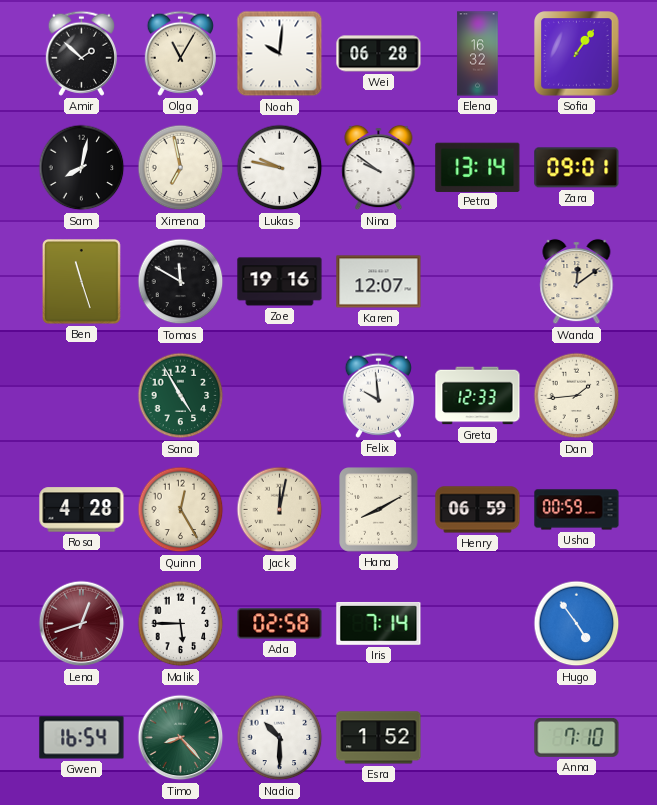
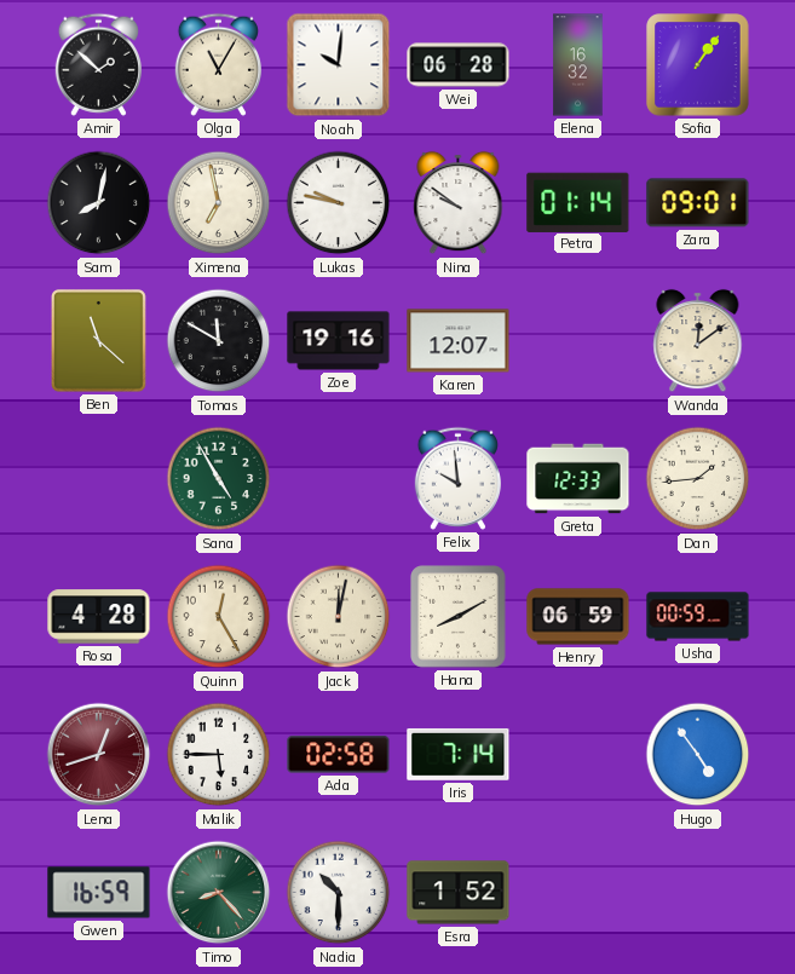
Petra: 13:14 -> 01:14
Ben: 11:27 -> 11:22
Gwen: 16:54 -> 16:59
Anna: 7:10 -> none
